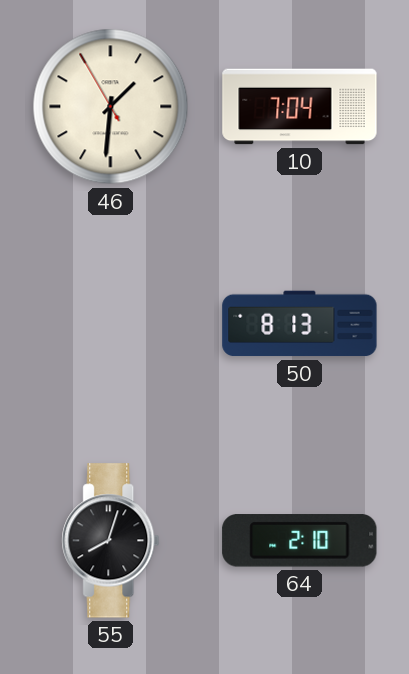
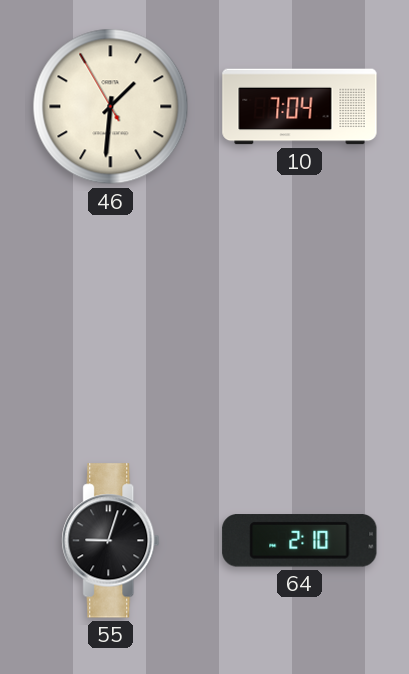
50: 8:13 -> none
55: 8:03 -> 9:03
